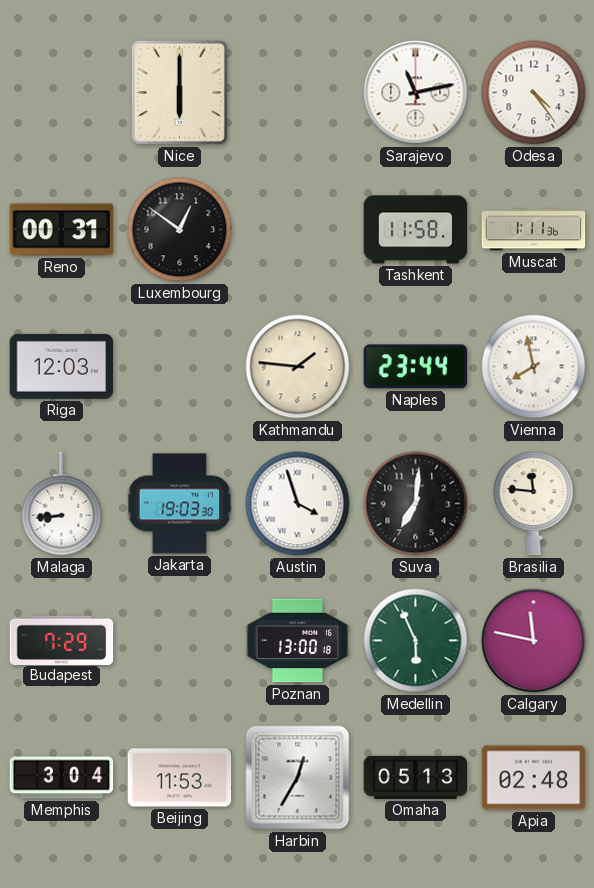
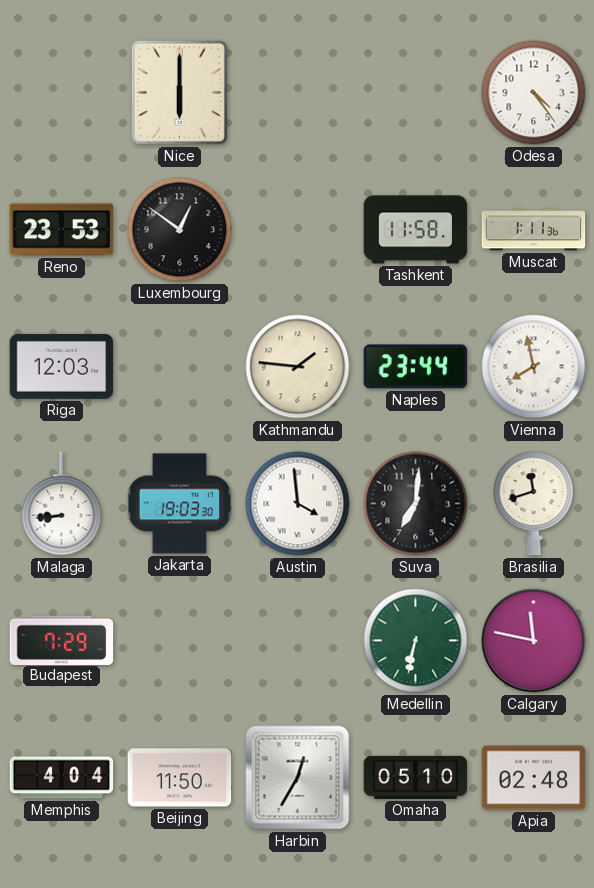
Sarajevo: 11:13 -> none
Reno: 00:31 -> 23:53
Austin: 3:57 -> 3:59
Brasilia: 11:46 -> 11:42
Poznan: 13:00 -> none
Medellin: 5:56 -> 6:32
Memphis: 3:04 -> 4:04
Beijing: 11:53 -> 11:50
Omaha: 05:13 -> 05:10
